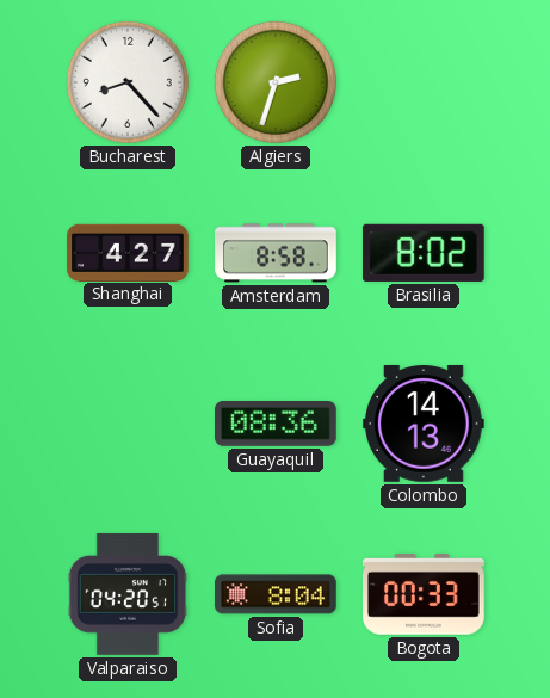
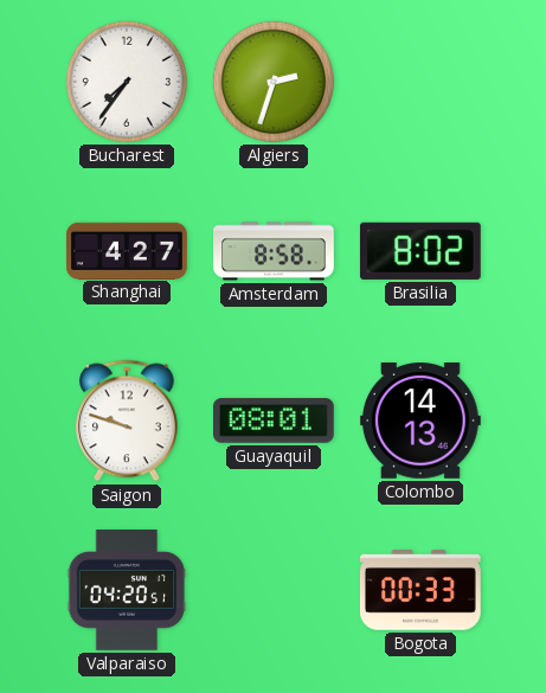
Bucharest: 8:23 -> 7:36
Saigon: none -> 9:48
Guayaquil: 08:36 -> 08:01
Sofia: 8:04 -> none
